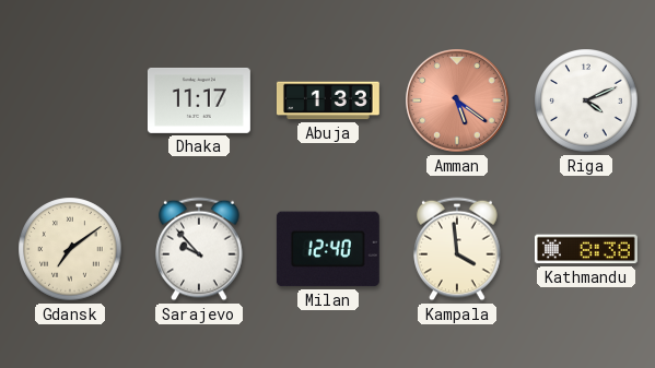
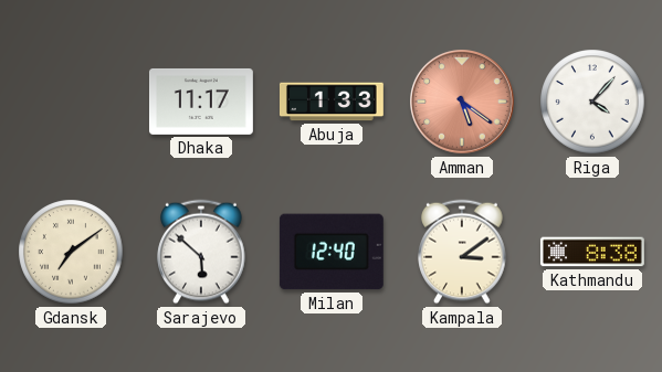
Riga: 4:11 -> 4:07
Sarajevo: 9:53 -> 5:52
Kampala: 3:59 -> 3:09
